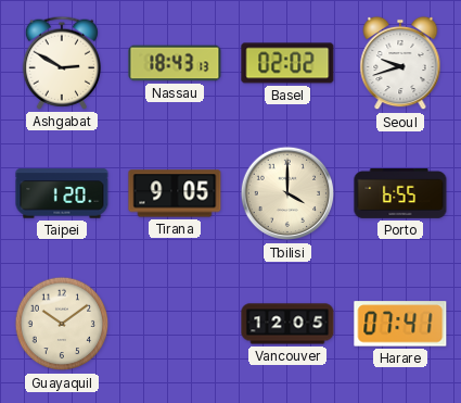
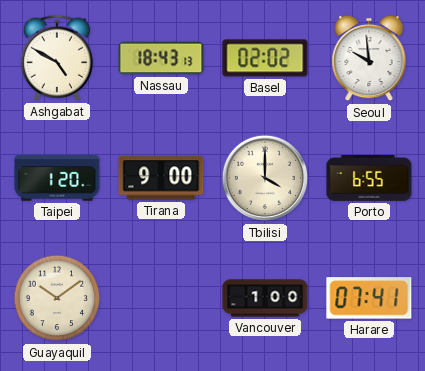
Ashgabat: 2:50 -> 4:50
Seoul: 9:42 -> 9:59
Tirana: 9:05 -> 9:00
Vancouver: 12:05 -> 1:00
